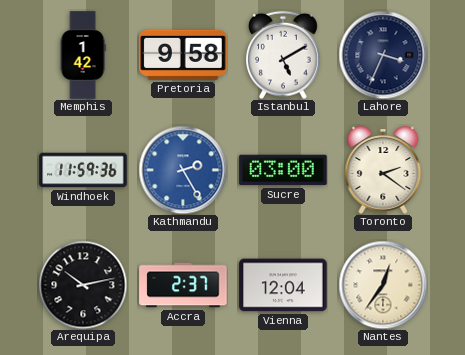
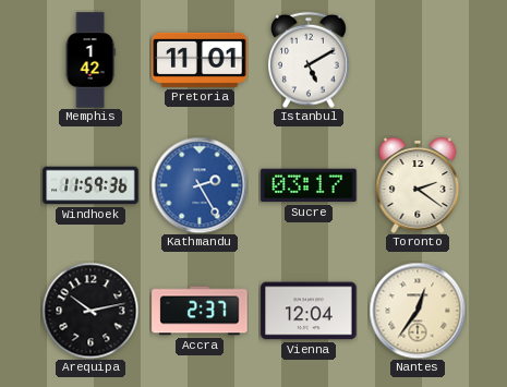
Pretoria: 9:58 -> 11:01
Lahore: 3:34 -> none
Sucre: 03:00 -> 03:17
